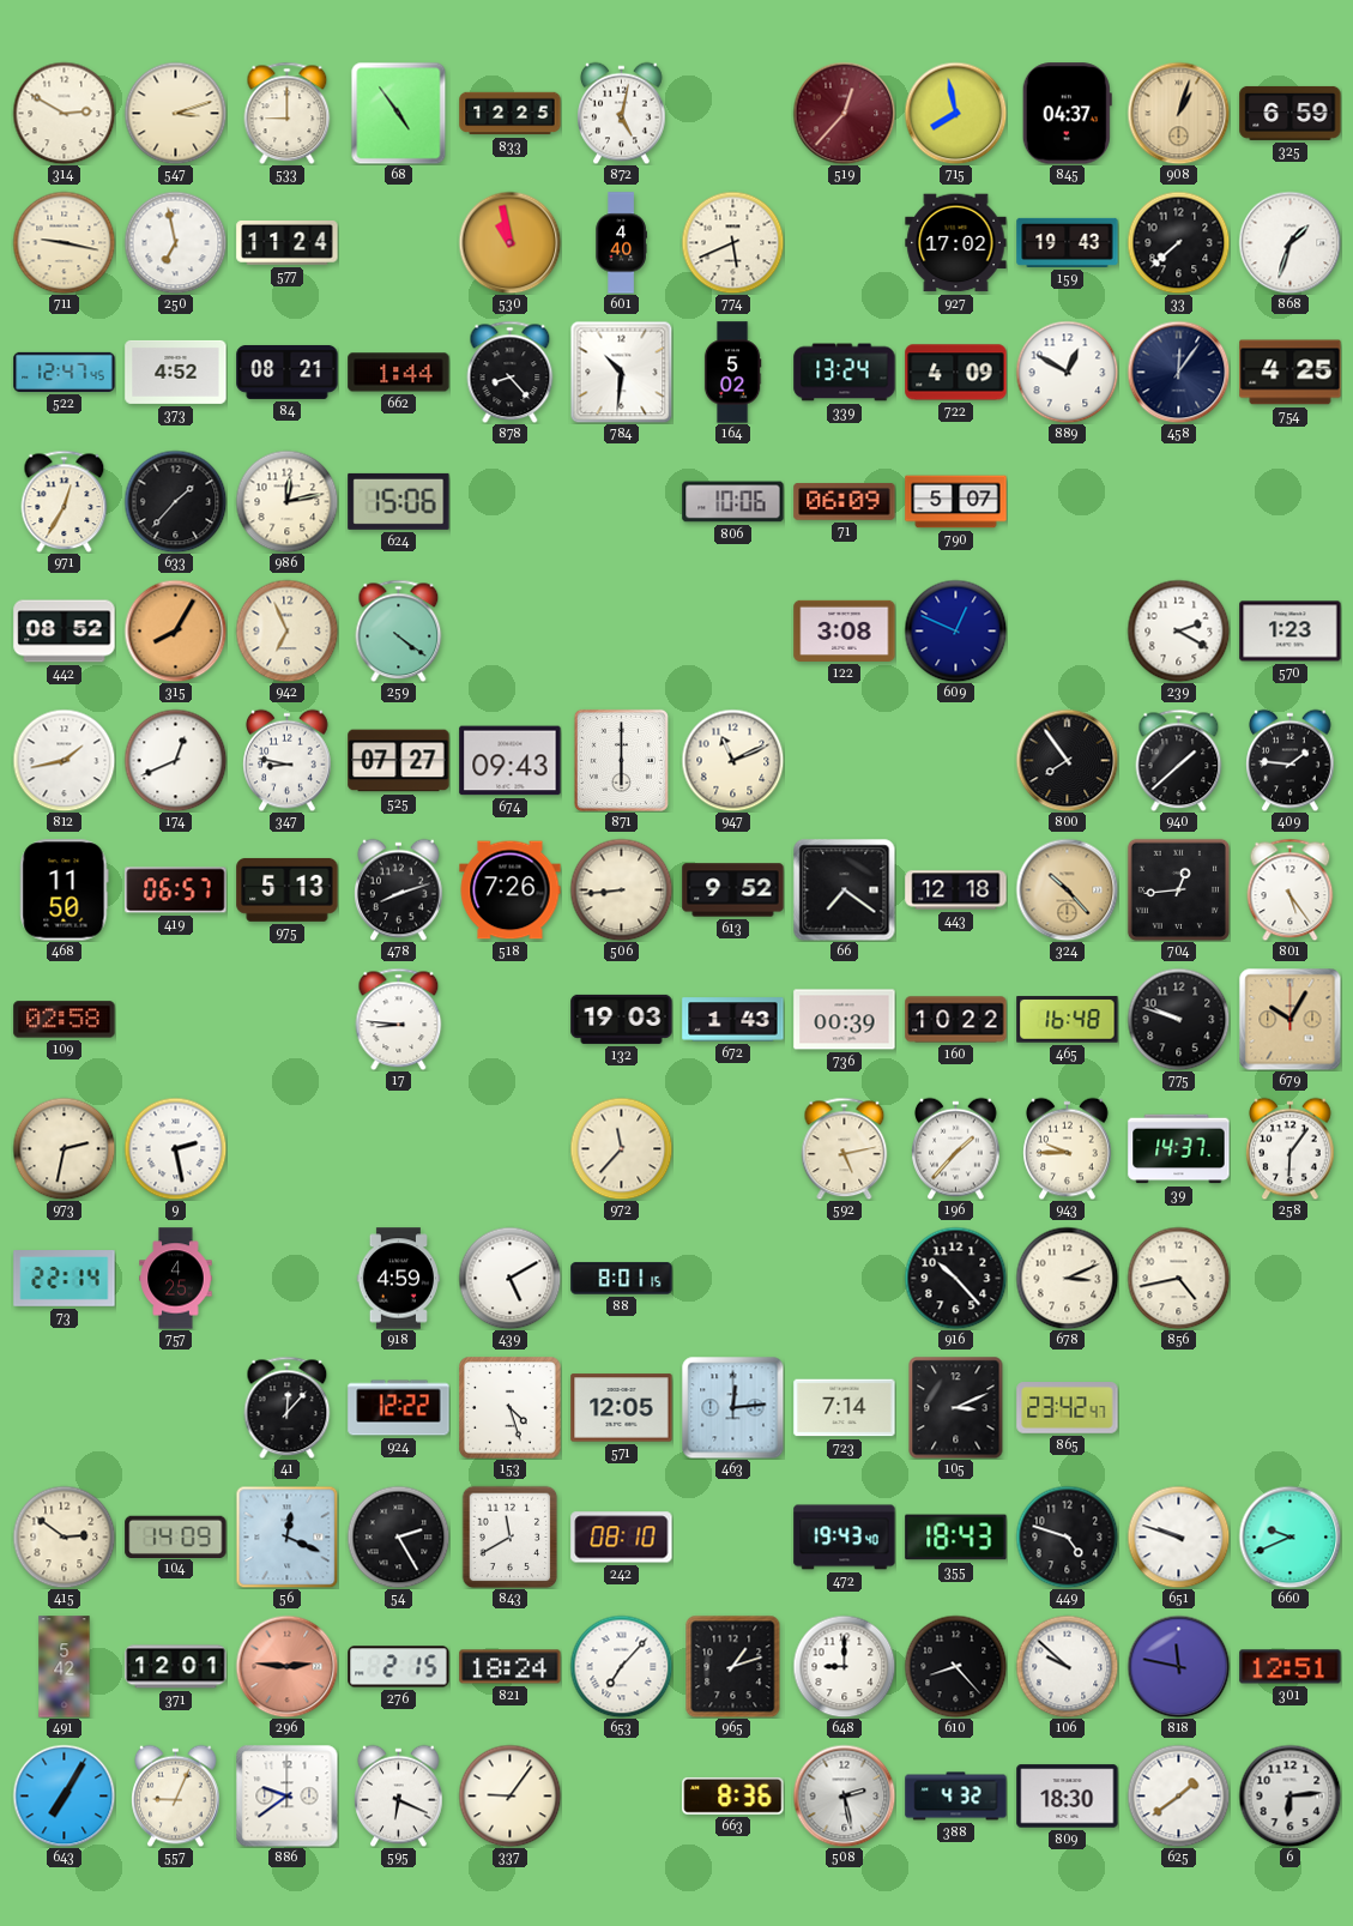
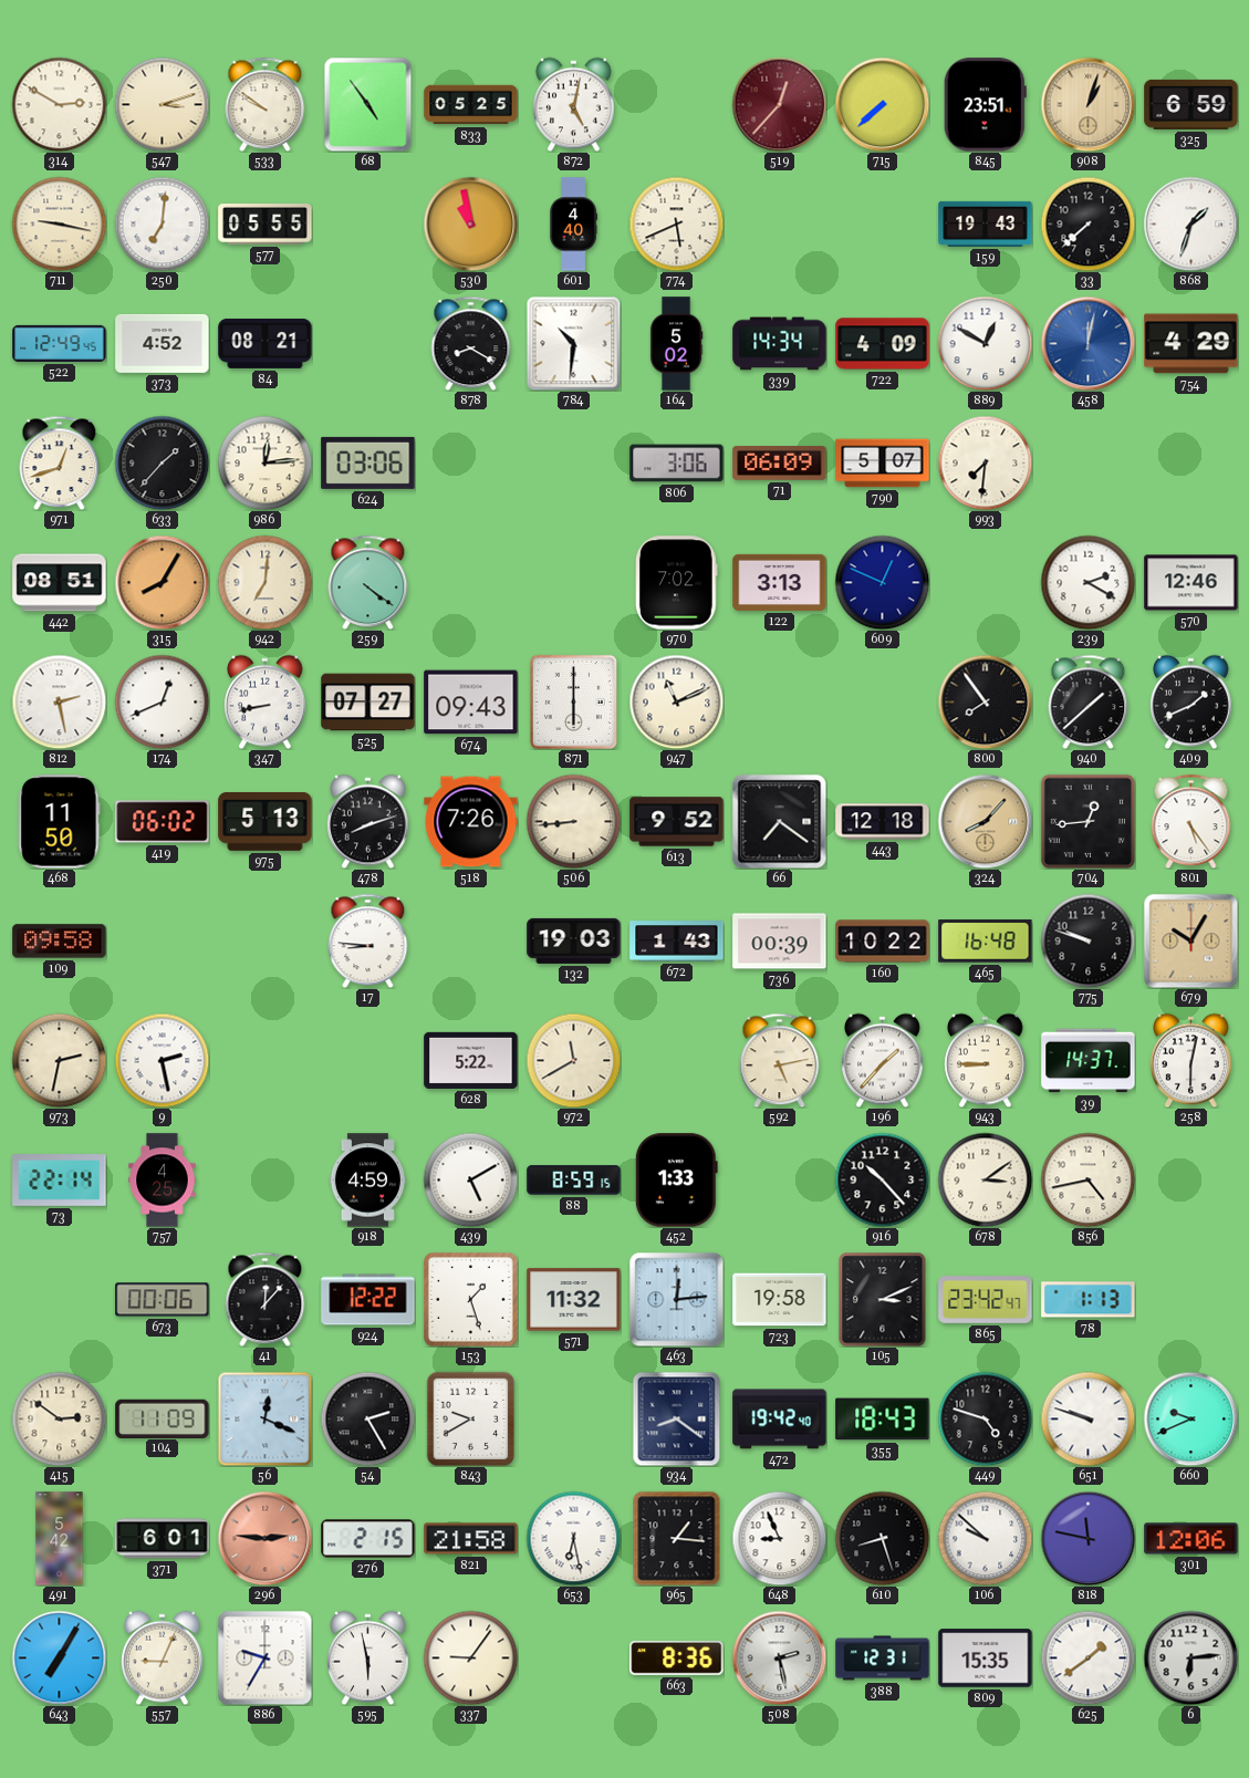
533: 9:00 -> 9:51
833: 12:25 -> 05:25
715: 7:58 -> 7:38
845: 04:37 -> 23:51
250: 6:58 -> 7:01
577: 11:24 -> 05:55
927: 17:02 -> none
522: 12:47 -> 12:49
662: 1:44 -> none
878: 8:23 -> 8:20
339: 13:24 -> 14:34
458: 12:06 -> 12:02
458 dial: navy -> blue
754: 4:25 -> 4:29
971: 12:35 -> 12:42
986: 12:13 -> 12:14
624: 15:06 -> 03:06
806: 10:06 -> 3:06
993: none -> 7:31
442: 08:52 -> 08:51
942: 6:56 -> 7:01
970: none -> 7:02
122: 3:08 -> 3:13
570: 1:23 -> 12:46
812: 1:43 -> 2:28
347: 8:47 -> 8:43
409: 1:46 -> 1:41
419: 06:57 -> 06:02
324: 10:23 -> 8:07
109: 02:58 -> 09:58
628: none -> 5:22
972: 11:37 -> 11:40
943: 9:45 -> 8:45
258: 6:06 -> 6:02
88: 8:01 -> 8:59
452: none -> 1:33
678: 3:11 -> 3:09
673: none -> 00:06
153: 4:27 -> 1:27
571: 12:05 -> 11:32
723: 7:14 -> 19:58
78: none -> 1:13
104: 14:09 -> 11:09
843: 11:40 -> 9:40
242: 08:10 -> none
934: none -> 8:21
472: 19:43 -> 19:42
371: 12:01 -> 6:01
821: 18:24 -> 21:58
653: 7:07 -> 6:28
965: 1:12 -> 1:16
648: 9:00 -> 8:56
610: 8:23 -> 8:27
301: 12:51 -> 12:06
886: 9:39 -> 9:35
595: 6:19 -> 5:58
388: 4:32 -> 12:31
809: 18:30 -> 15:35
